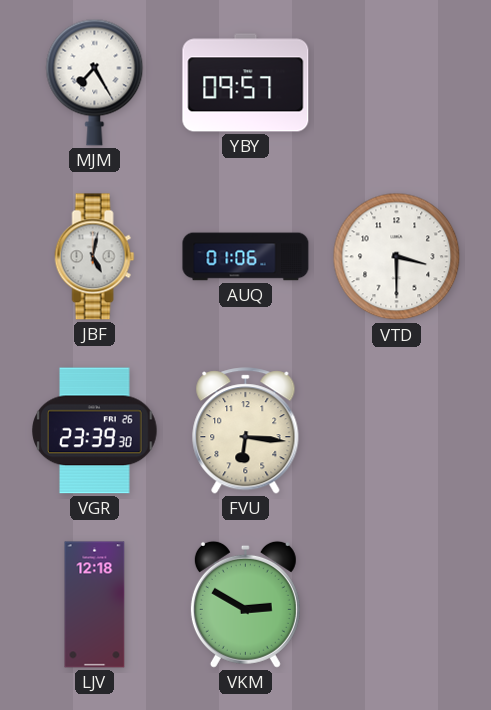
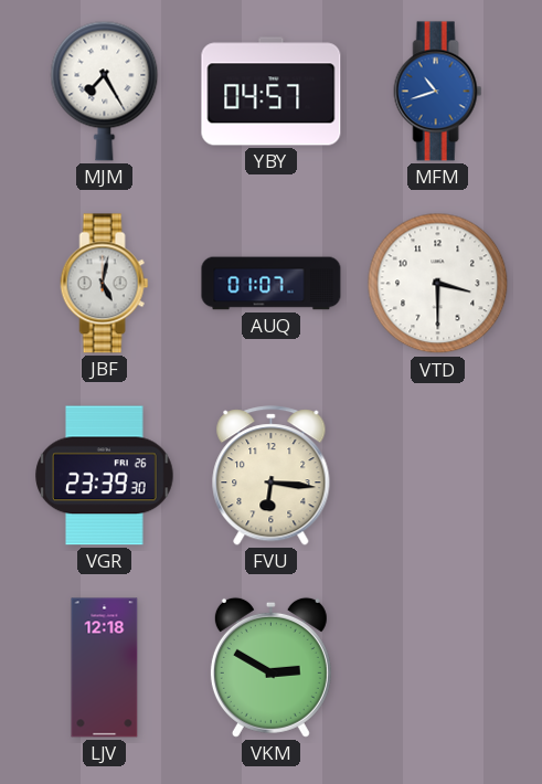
YBY: 09:57 -> 04:57
MFM: none -> 10:42
AUQ: 01:06 -> 01:07
